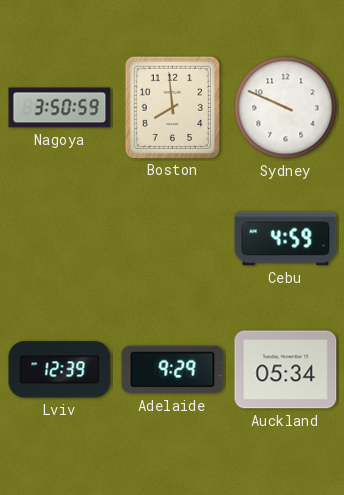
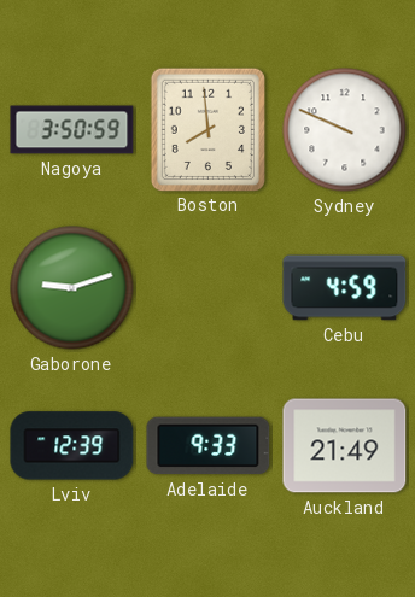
Gaborone: none -> 9:12
Adelaide: 9:29 -> 9:33
Auckland: 05:34 -> 21:49
